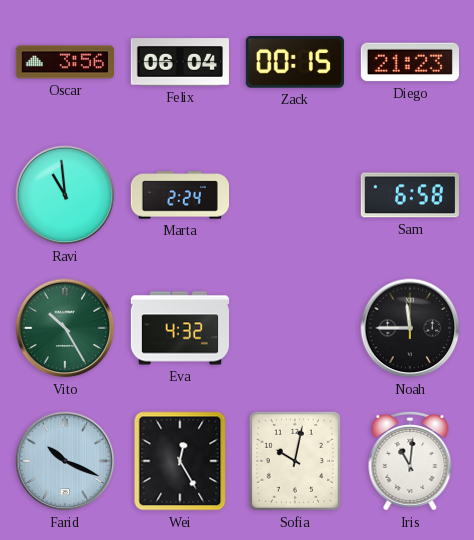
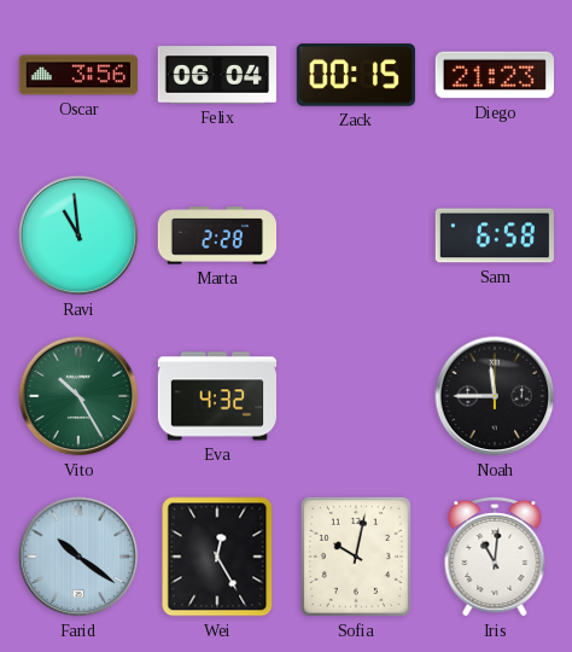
Marta: 2:24 -> 2:28
Farid: 10:19 -> 10:21
